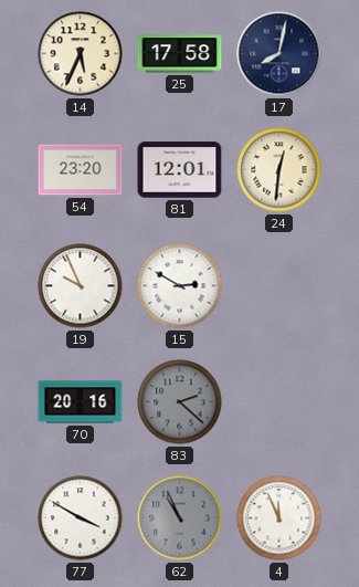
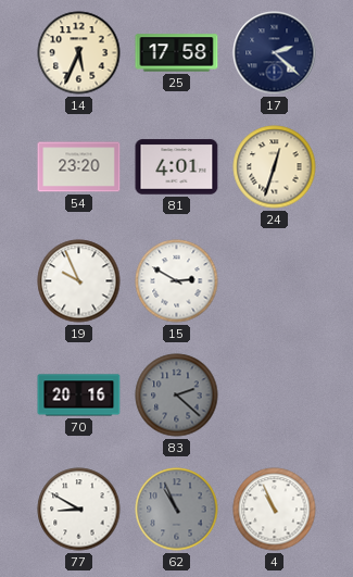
17: 8:02 -> 2:22
81: 12:01 -> 4:01
24: 12:31 -> 12:33
77: 3:50 -> 8:50
4: 11:56 -> 10:56
